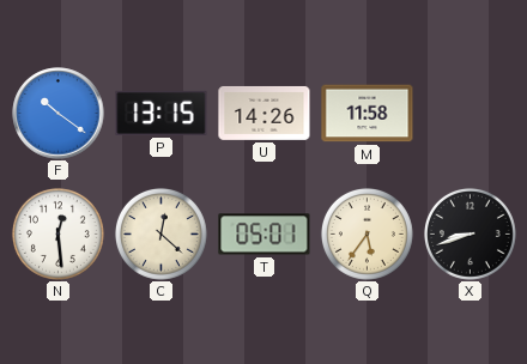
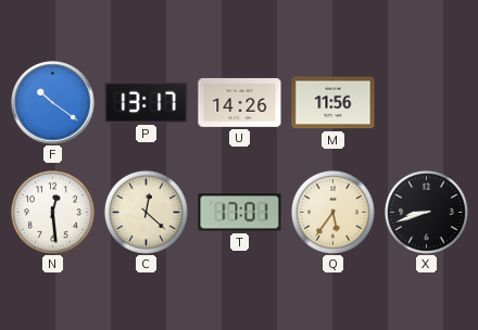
P: 13:15 -> 13:17
M: 11:58 -> 11:56
T: 05:01 -> 17:01
